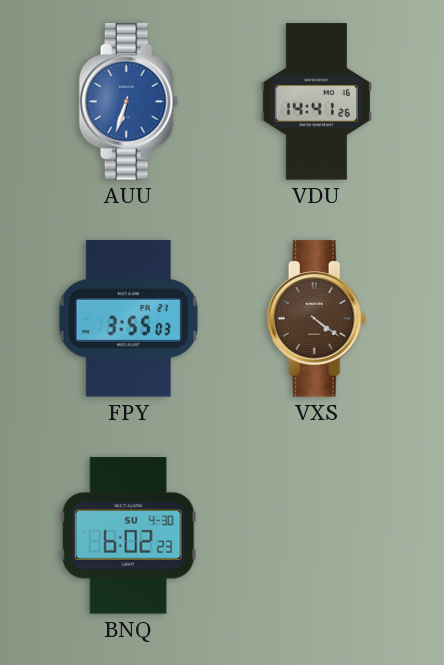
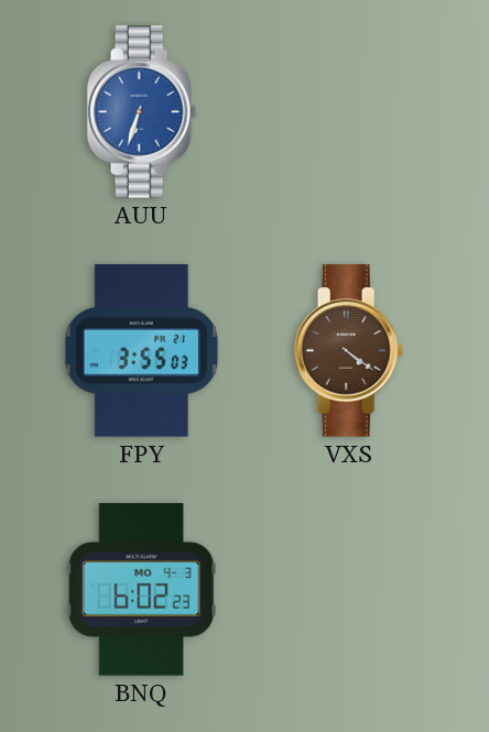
VDU: 14:41 -> none
BNQ date: SU 4-30 -> MO 4-3
